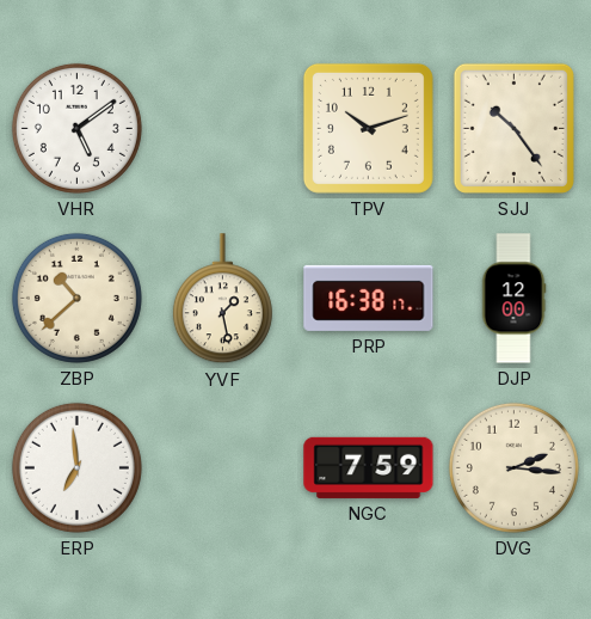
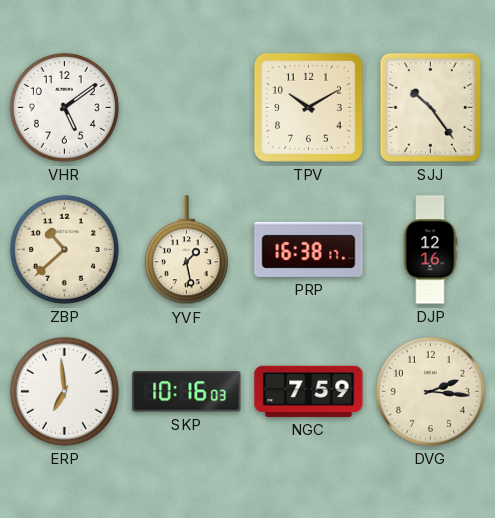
TPV: 10:12 -> 10:10
DJP: 12:00 -> 12:16
SKP: none -> 10:16
